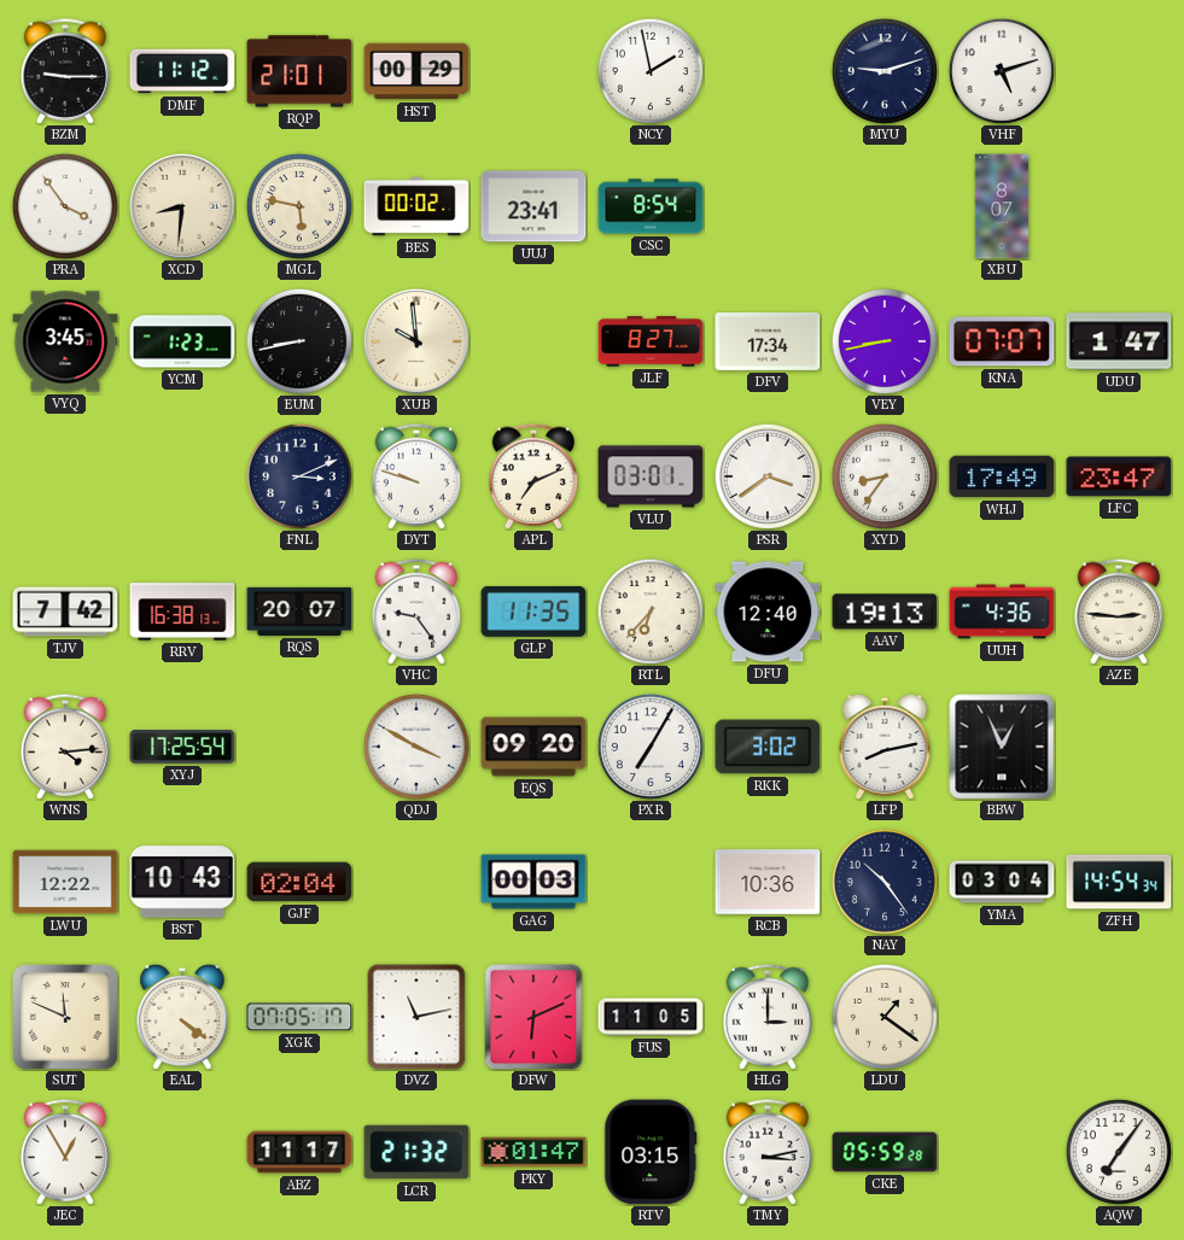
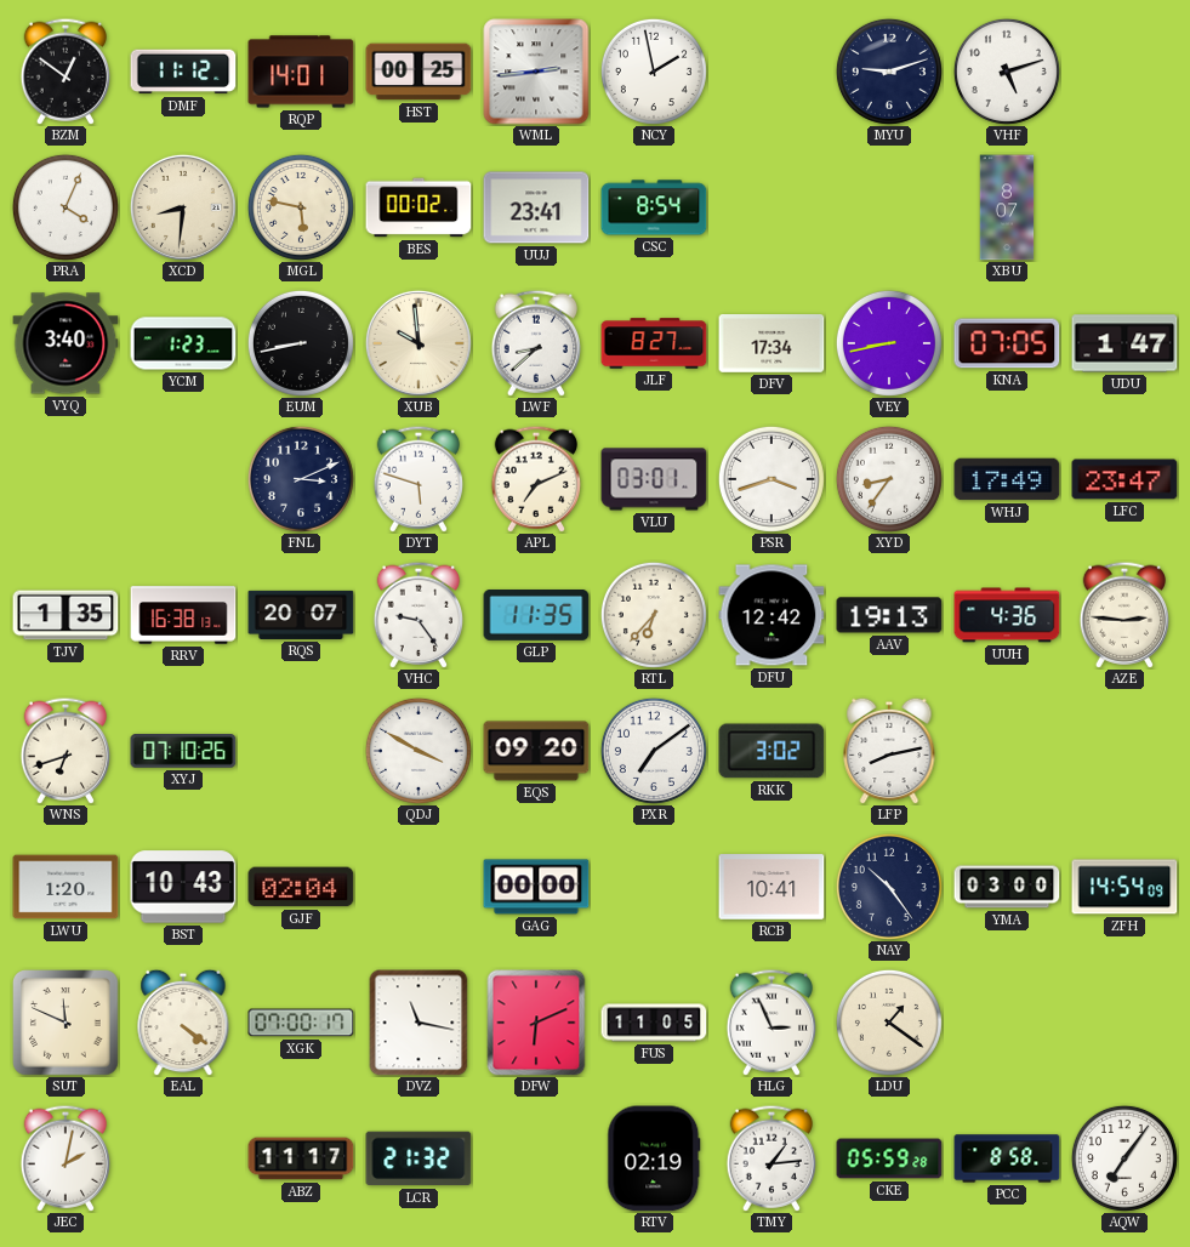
BZM: 9:15 -> 12:51
RQP: 21:01 -> 14:01
HST: 00:29 -> 00:25
WML: none -> 2:44
PRA: 3:54 -> 4:04
VYQ: 3:45 -> 3:40
LWF: none -> 8:38
KNA: 07:07 -> 07:05
DYT: 9:48 -> 5:48
PSR: 3:39 -> 3:42
TJV: 7:42 -> 1:35
DFU: 12:40 -> 12:42
WNS: 4:14 -> 6:42
XYJ: 17:25 -> 07:10
PXR: 7:05 -> 7:09
BBW: 12:56 -> none
LWU: 12:22 -> 1:20
GAG: 00:03 -> 00:00
RCB: 10:36 -> 10:41
YMA: 03:04 -> 03:00
ZFH: 14:54:34 -> 14:54:09
XGK: 07:05 -> 07:00
DVZ: 11:13 -> 11:17
HLG: 3:00 -> 2:56
JEC: 12:55 -> 2:02
PKY: 01:47 -> none
RTV: 03:15 -> 02:19
TMY: 3:13 -> 1:14
PCC: none -> 8:58
